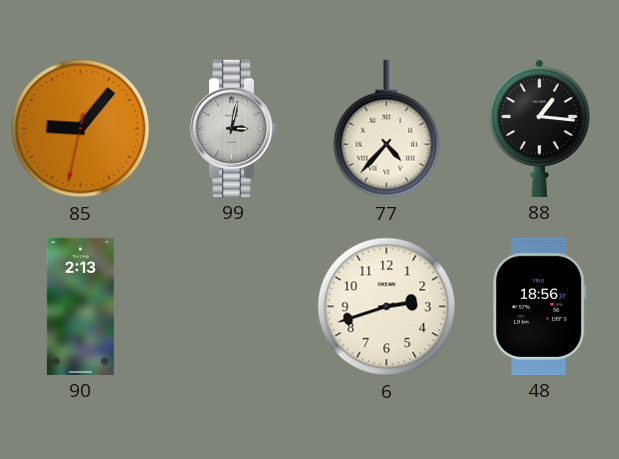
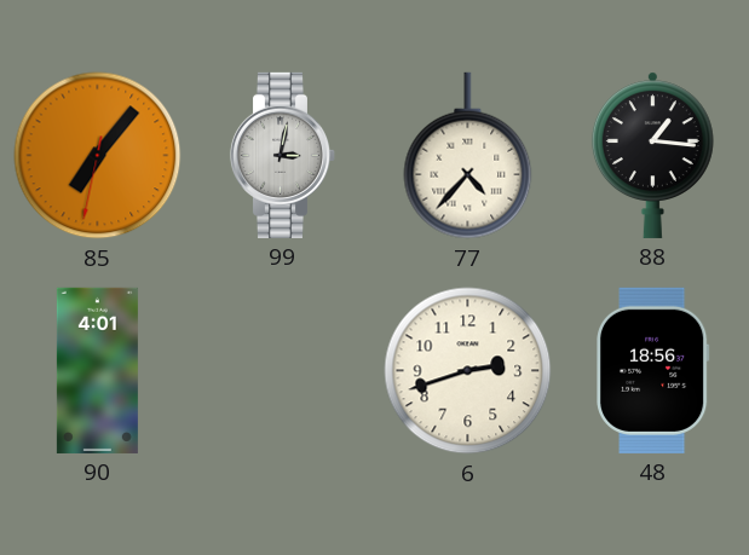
85: 9:06 -> 7:06
90: 2:13 -> 4:01
